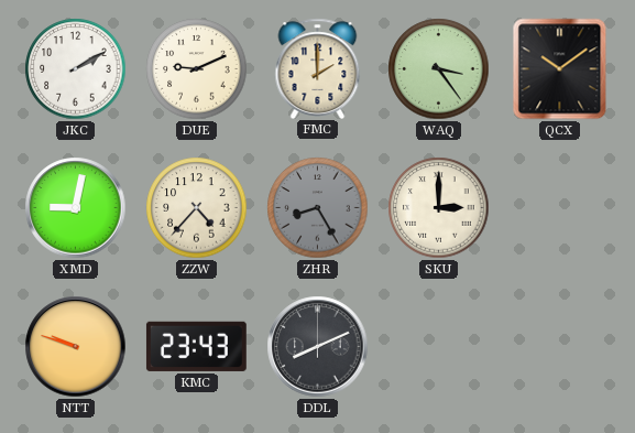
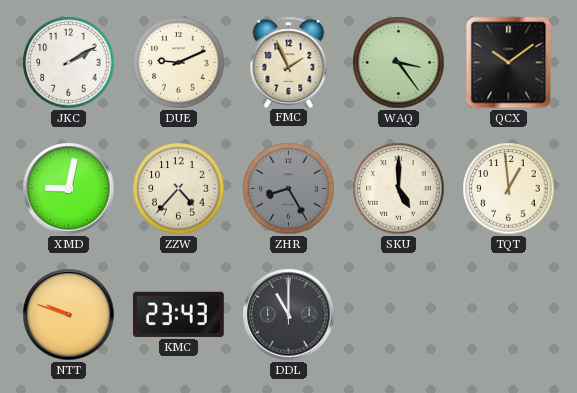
FMC: 2:00 -> 1:56
SKU: 3:00 -> 5:00
TQT: none -> 12:59
DDL: 8:11 -> 11:00
